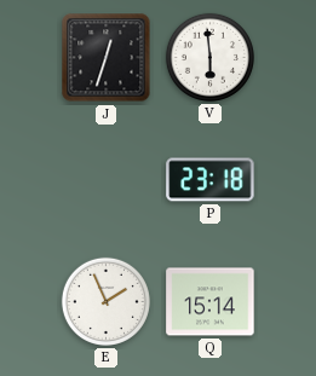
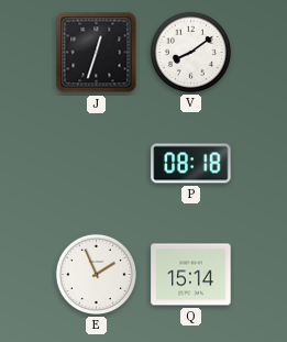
V: 5:59 -> 8:09
P: 23:18 -> 08:18
